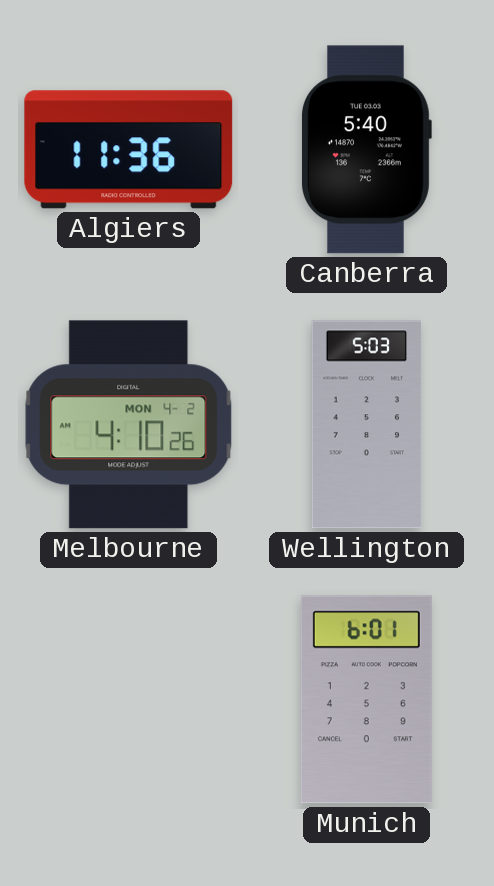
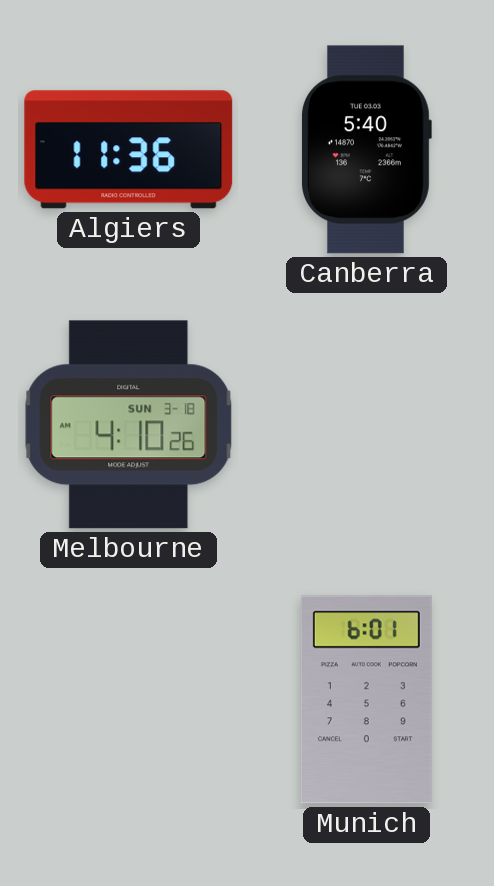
Melbourne date: MON 4-2 -> SUN 3-18
Wellington: 5:03 -> none
